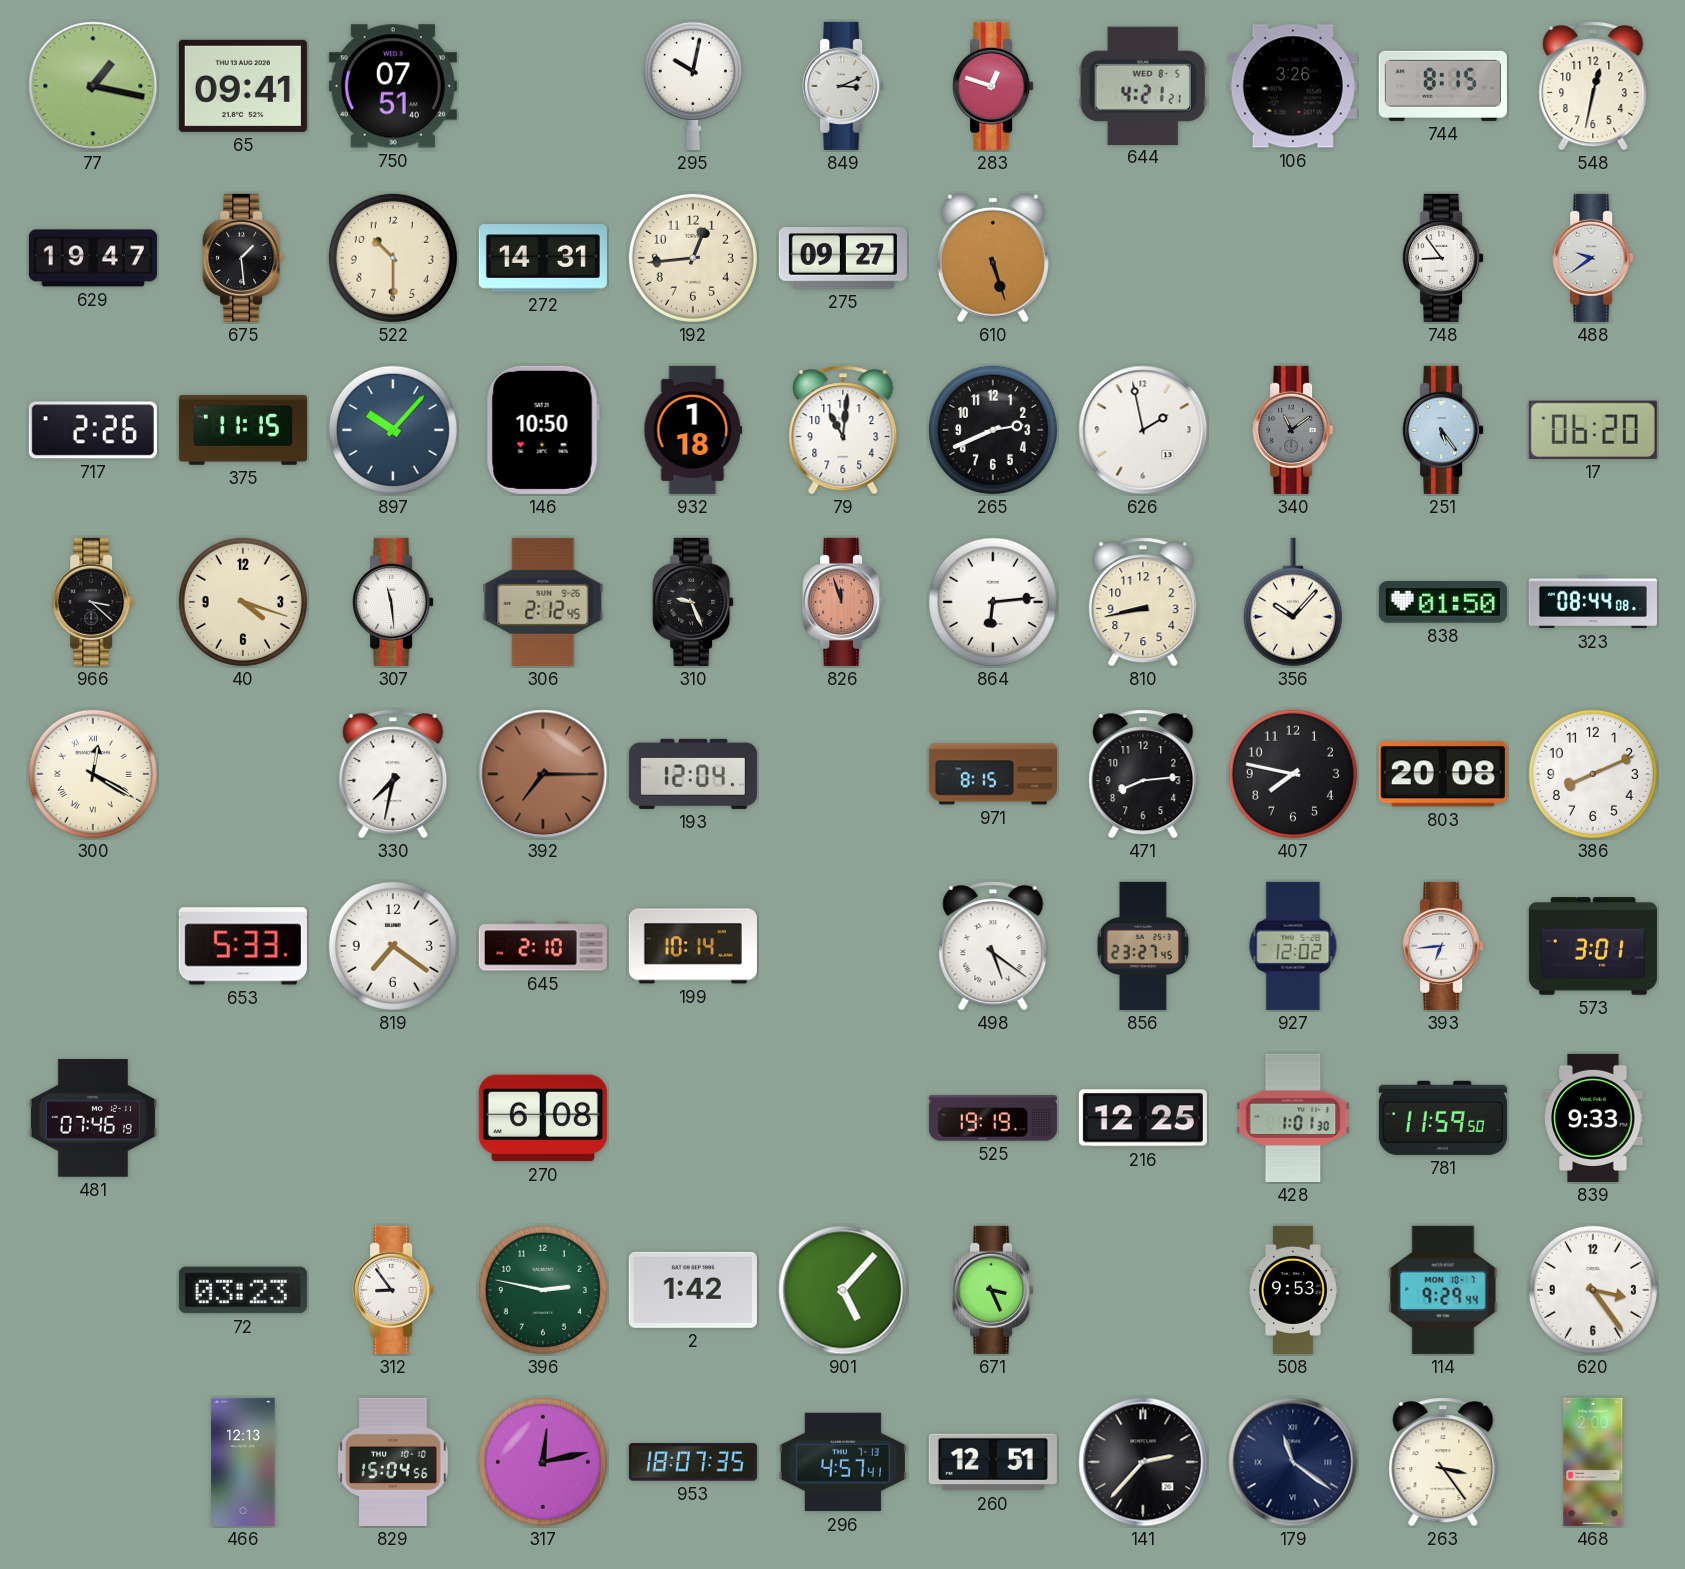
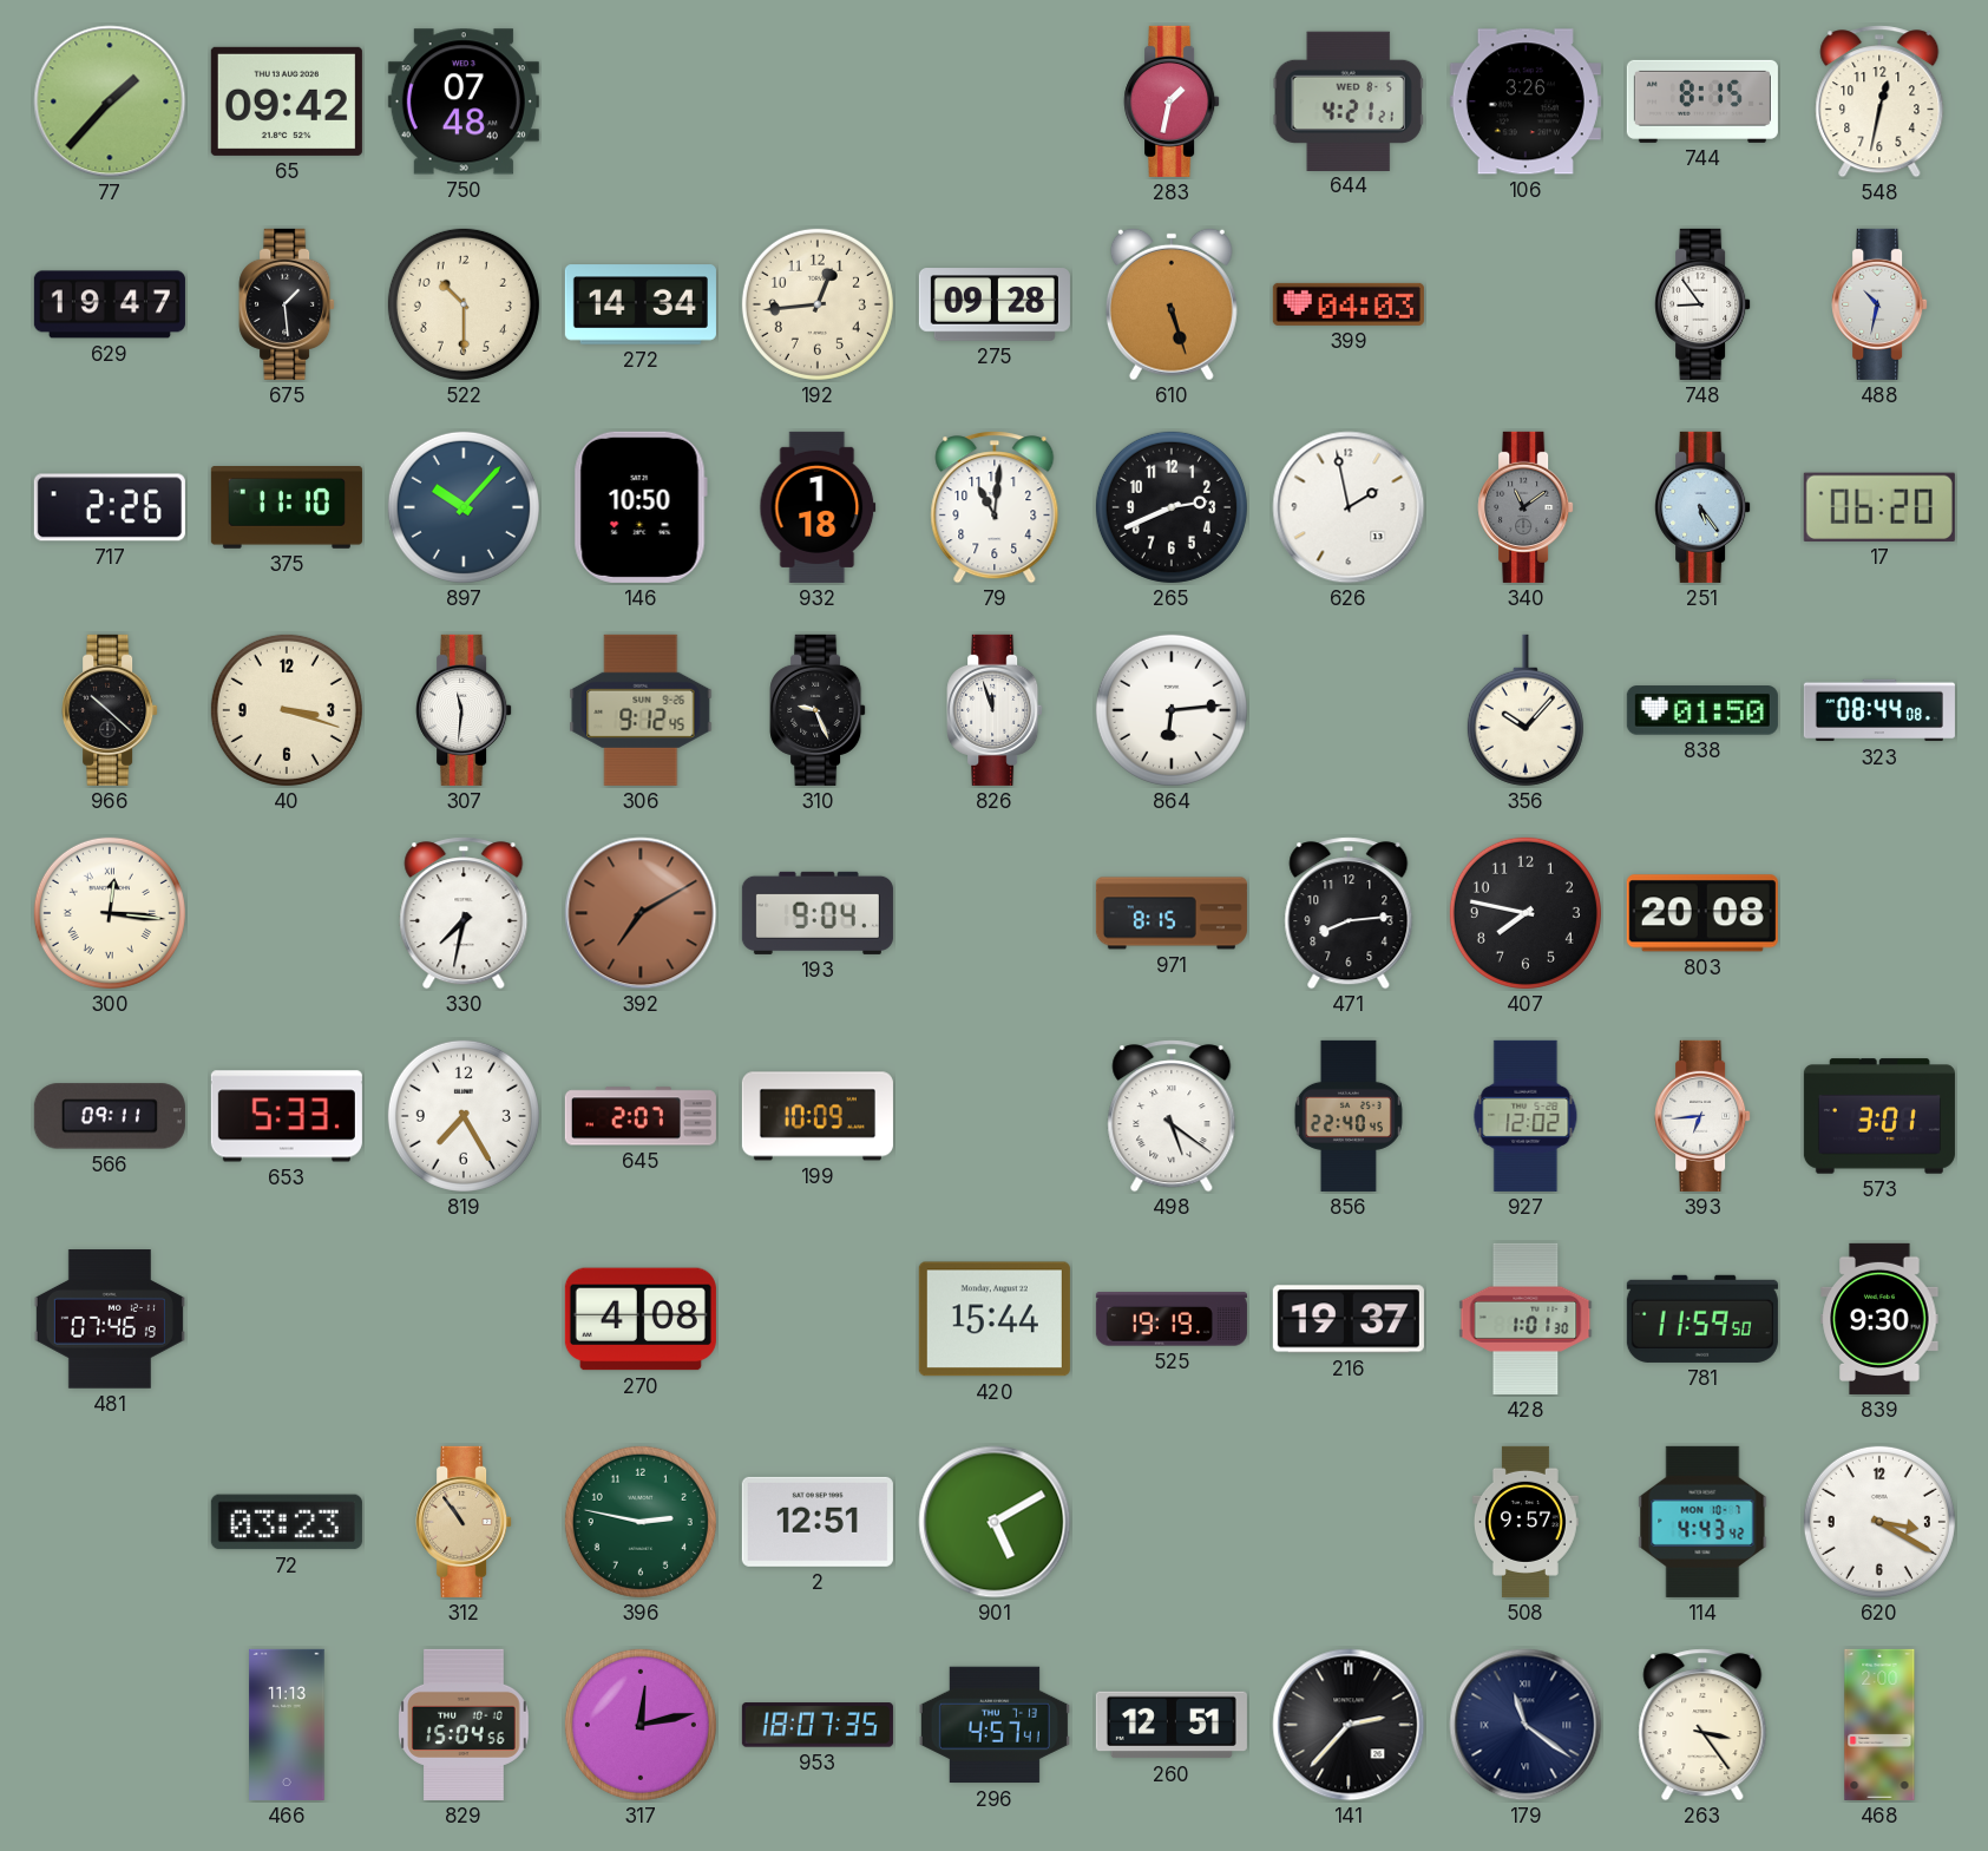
77: 1:17 -> 1:37
65: 09:41 -> 09:42
750: 07:51 -> 07:48
295: 10:02 -> none
849: 3:11 -> none
283: 12:48 -> 1:32
272: 14:31 -> 14:34
275: 09:27 -> 09:28
399: none -> 04:03
488: 9:39 -> 10:32
375: 11:15 -> 11:10
966: 3:22 -> 10:22
40: 4:18 -> 3:18
307: 11:29 -> 11:31
306: 2:12 -> 9:12
826 dial: salmon -> white
810: 8:43 -> none
300: 12:20 -> 12:16
392: 7:15 -> 7:10
193: 12:04 -> 9:04
386: 8:11 -> none
566: none -> 09:11
819: 7:21 -> 7:25
645: 2:10 -> 2:07
199: 10:14 -> 10:09
856: 23:27 -> 22:40
270: 6:08 -> 4:08
420: none -> 15:44
216: 12:25 -> 19:37
839: 9:33 -> 9:30
312: 8:54 -> 10:54
312 dial: white -> champagne
2: 1:42 -> 12:51
901: 5:07 -> 5:10
671: 3:26 -> none
508: 9:53 -> 9:57
114: 9:29 -> 4:43
620: 3:24 -> 3:20
466: 12:13 -> 11:13
